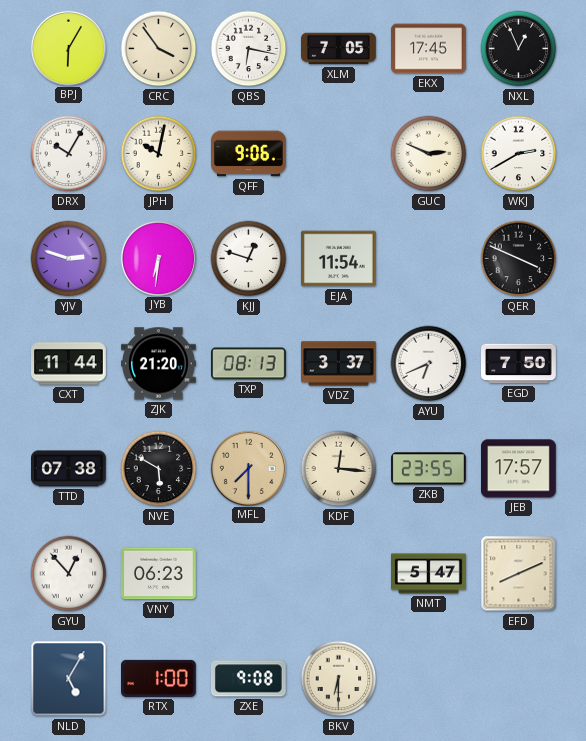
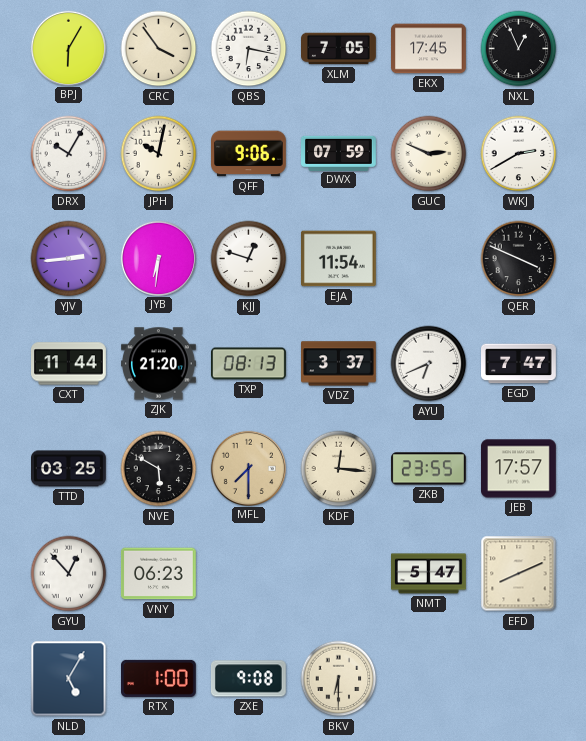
DWX: none -> 07:59
YJV: 2:48 -> 2:44
EGD: 7:50 -> 7:47
TTD: 07:38 -> 03:25
